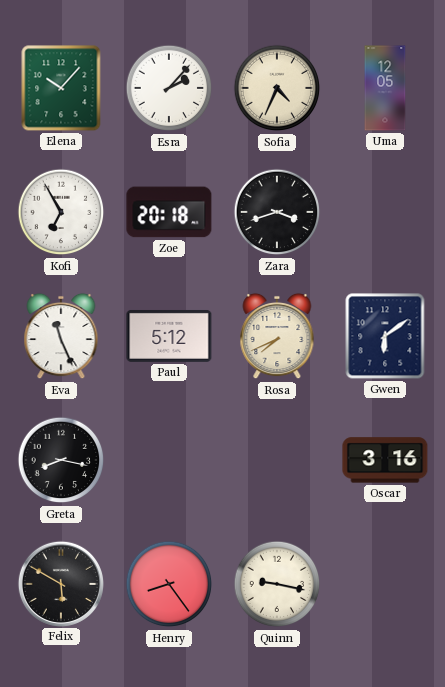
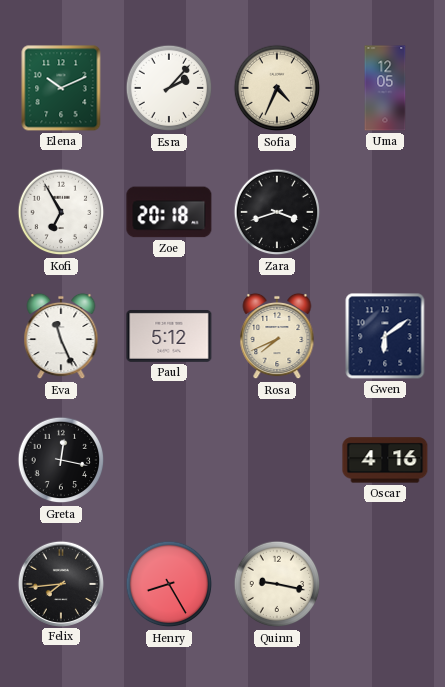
Elena: 10:07 -> 10:11
Greta: 8:17 -> 12:17
Oscar: 3:16 -> 4:16
Felix: 5:50 -> 7:44
Henry: 8:24 -> 8:25
